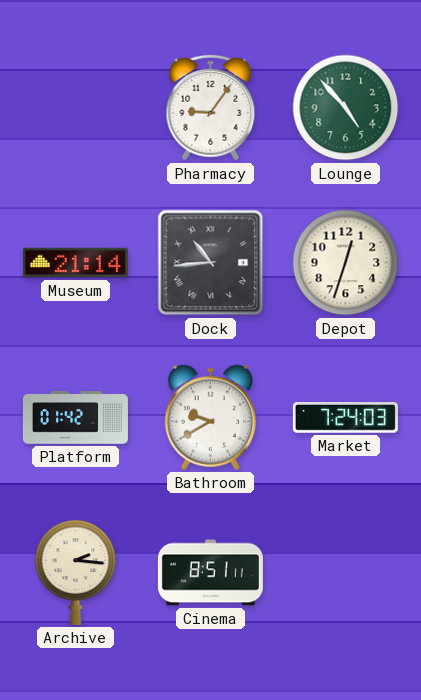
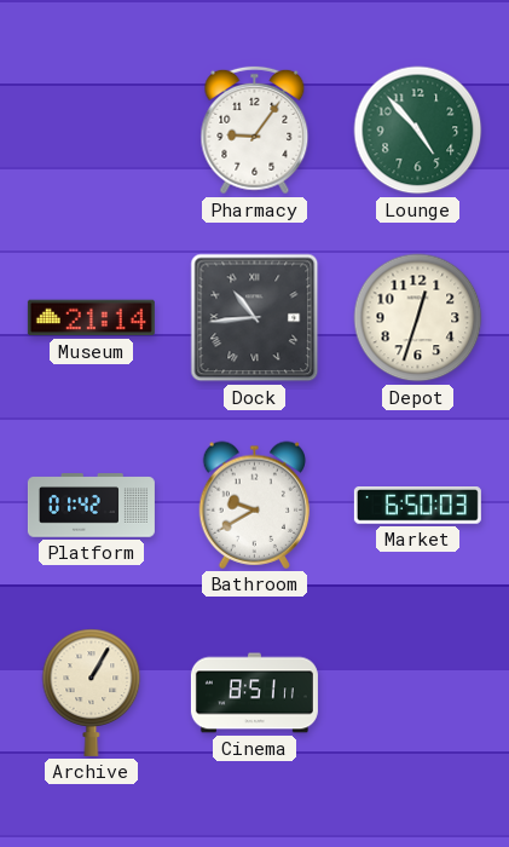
Market: 7:24 -> 6:50
Archive: 2:16 -> 1:05
